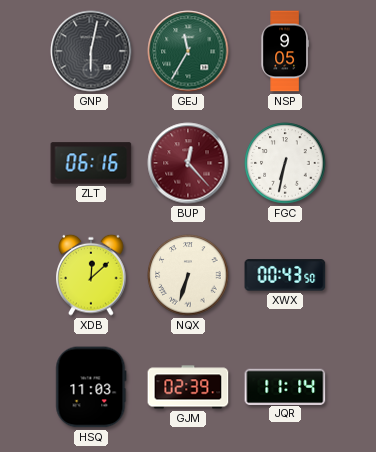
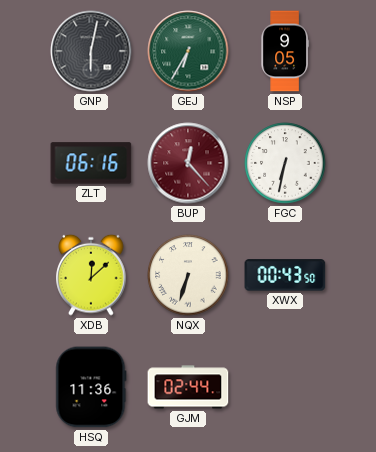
GEJ: 11:35 -> 6:35
HSQ: 11:03 -> 11:36
GJM: 02:39 -> 02:44
JQR: 11:14 -> none
